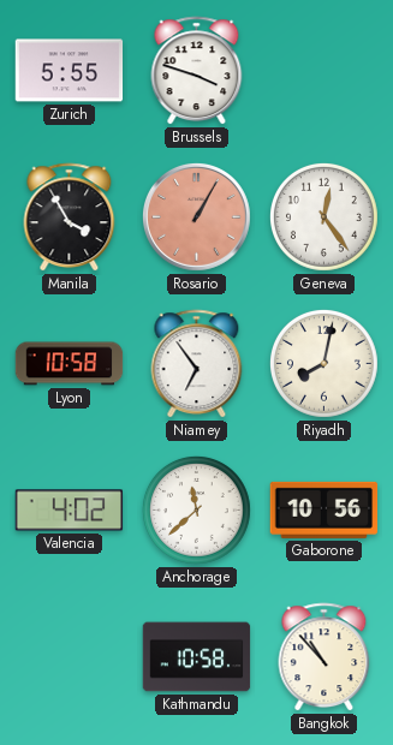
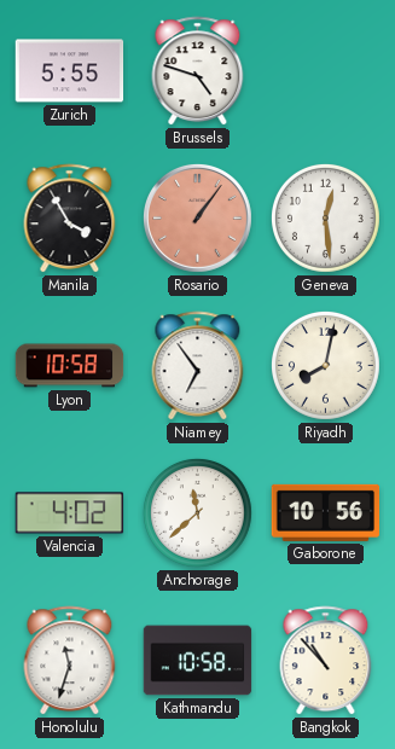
Brussels: 3:48 -> 4:48
Rosario: 1:05 -> 1:06
Geneva: 12:24 -> 12:29
Honolulu: none -> 11:33
